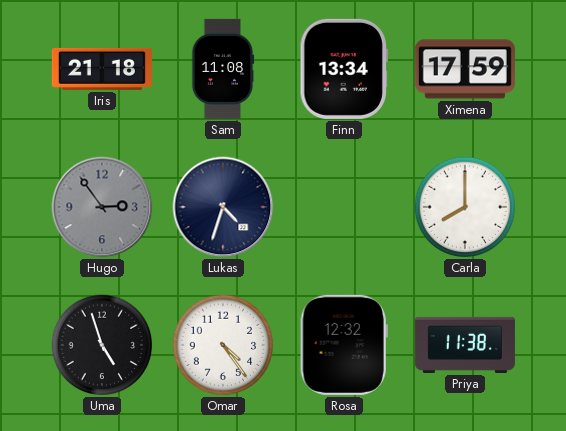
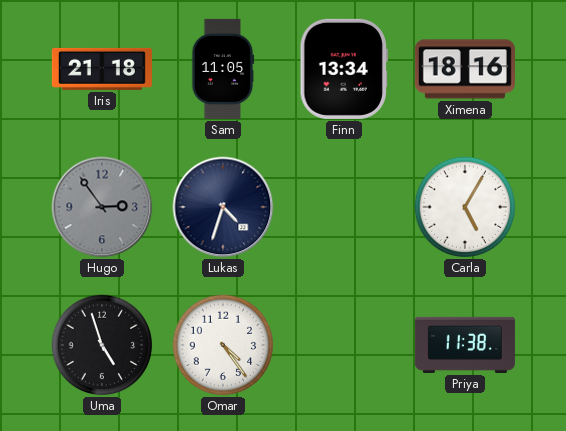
Sam: 11:08 -> 11:05
Ximena: 17:59 -> 18:16
Carla: 8:00 -> 5:05
Rosa: 12:32 -> none
